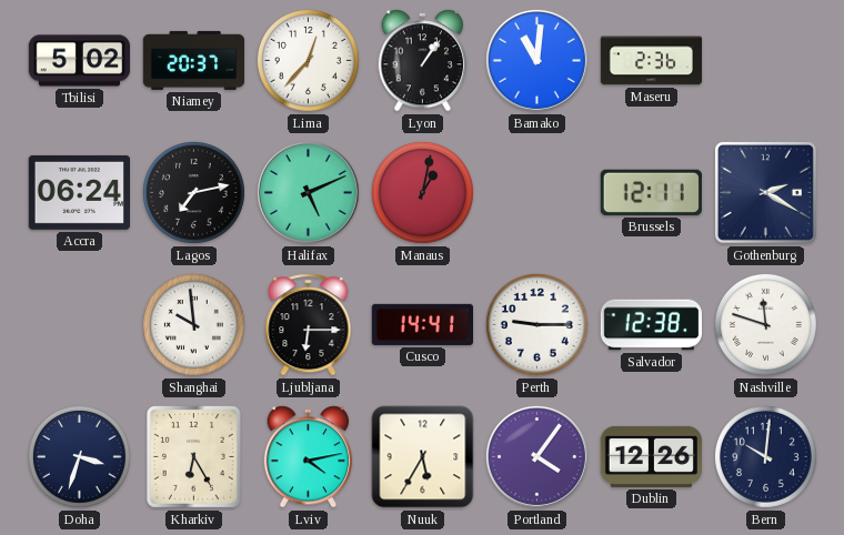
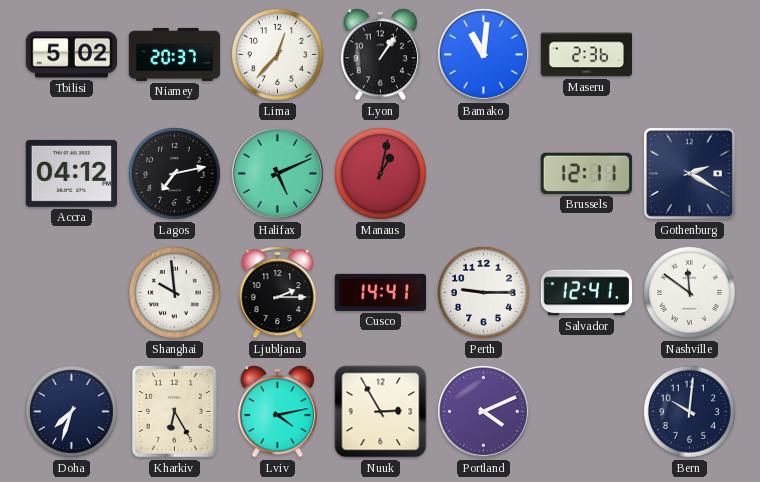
Accra: 06:24 -> 04:12
Ljubljana: 6:15 -> 2:15
Salvador: 12:38 -> 12:41
Nashville: 11:48 -> 11:51
Doha: 3:33 -> 7:33
Nuuk: 5:35 -> 2:55
Portland: 4:06 -> 4:11
Dublin: 12:26 -> none
